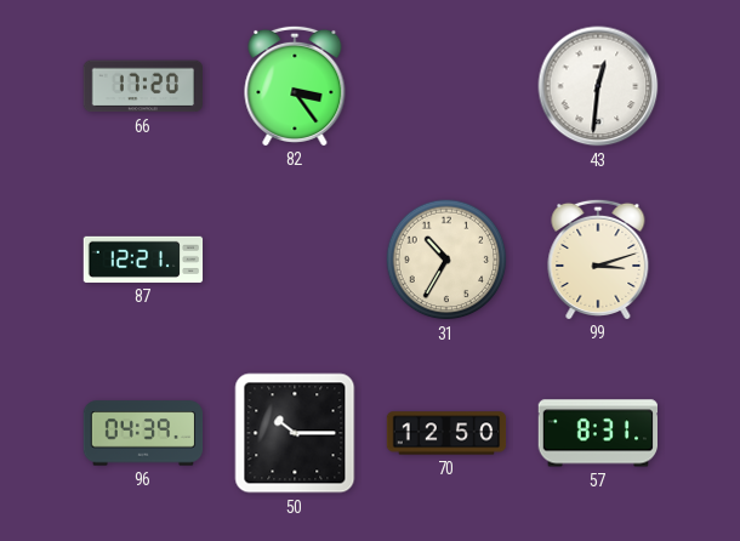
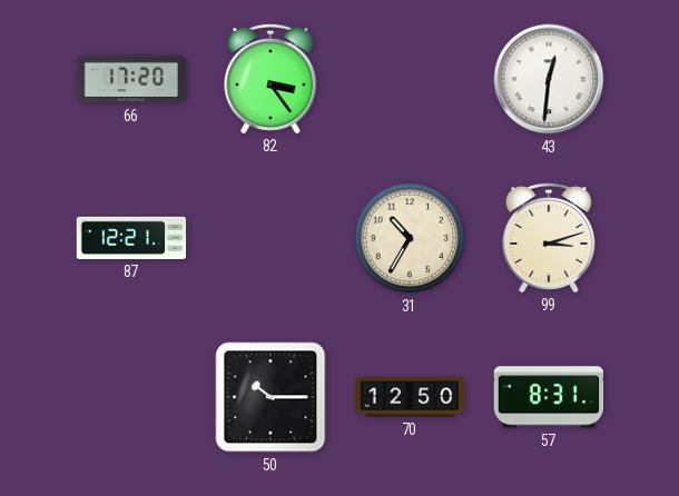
96: 04:39 -> none
